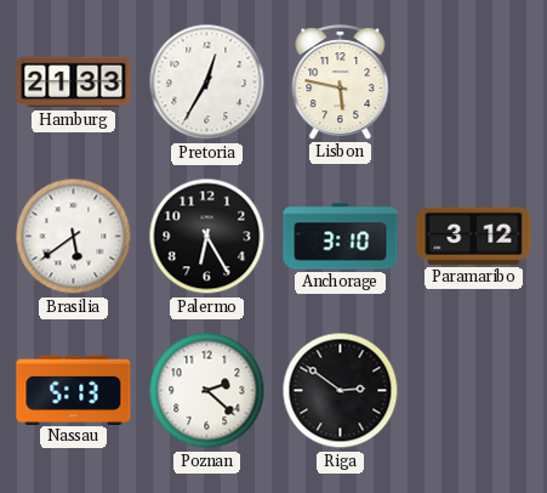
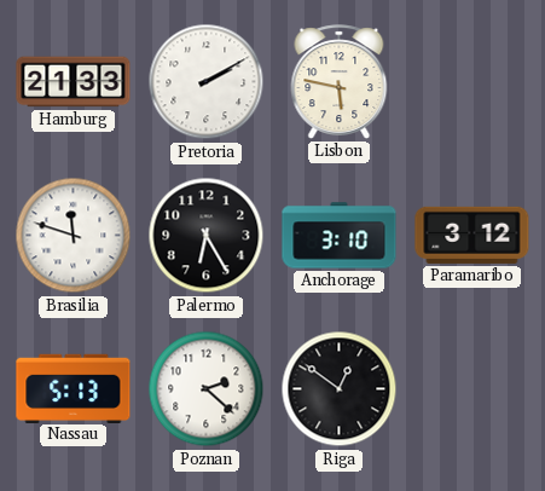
Pretoria: 12:35 -> 2:10
Brasilia: 5:39 -> 11:48
Riga: 2:51 -> 12:51
